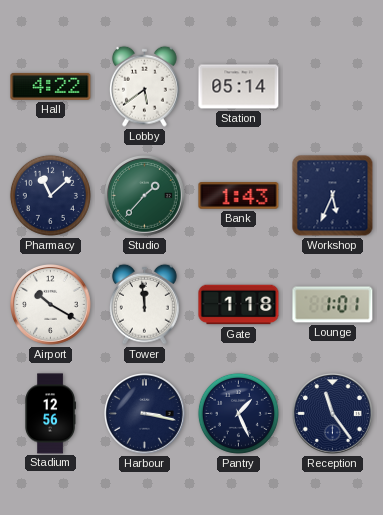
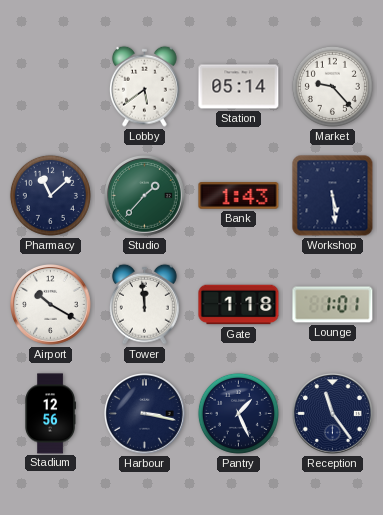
Hall: 4:22 -> none
Market: none -> 9:23
Workshop: 5:34 -> 5:29
